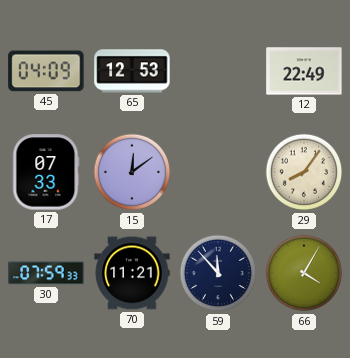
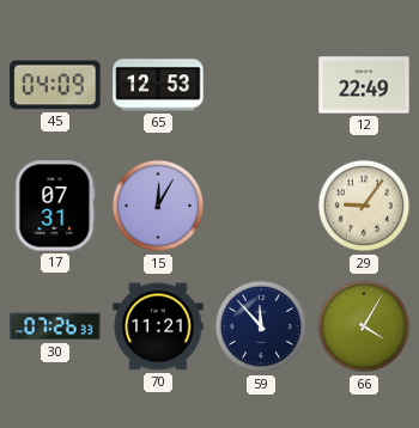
17: 07:33 -> 07:31
15: 12:09 -> 12:05
29: 8:06 -> 9:06
30: 07:59 -> 07:26
